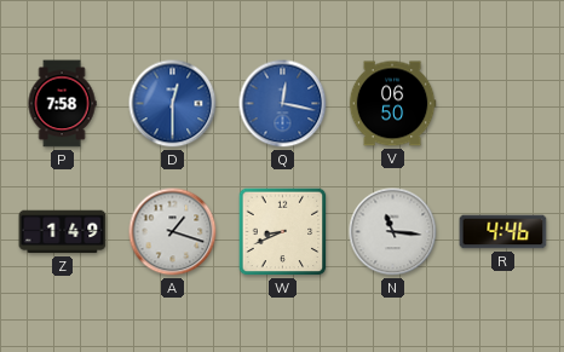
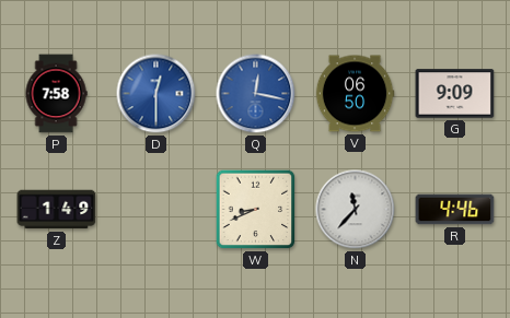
G: none -> 9:09
A: 1:18 -> none
N: 11:16 -> 11:37
